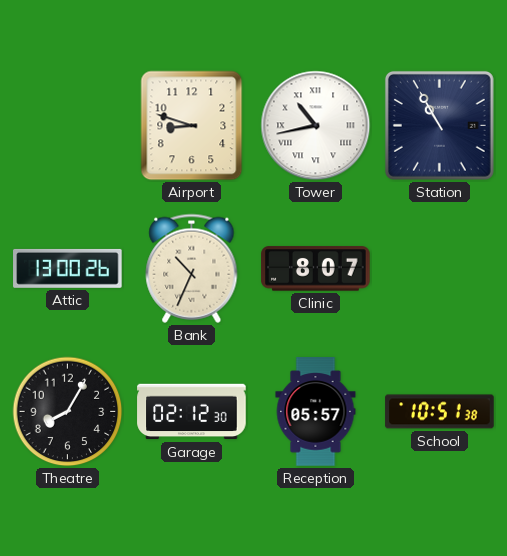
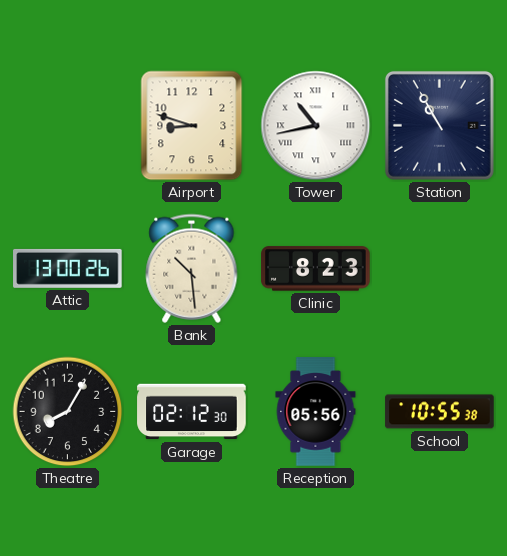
Bank: 10:34 -> 10:29
Clinic: 8:07 -> 8:23
Reception: 05:57 -> 05:56
School: 10:51 -> 10:55
